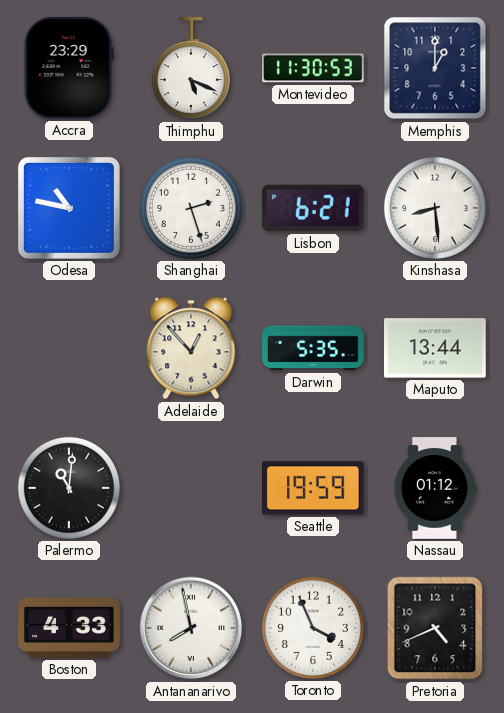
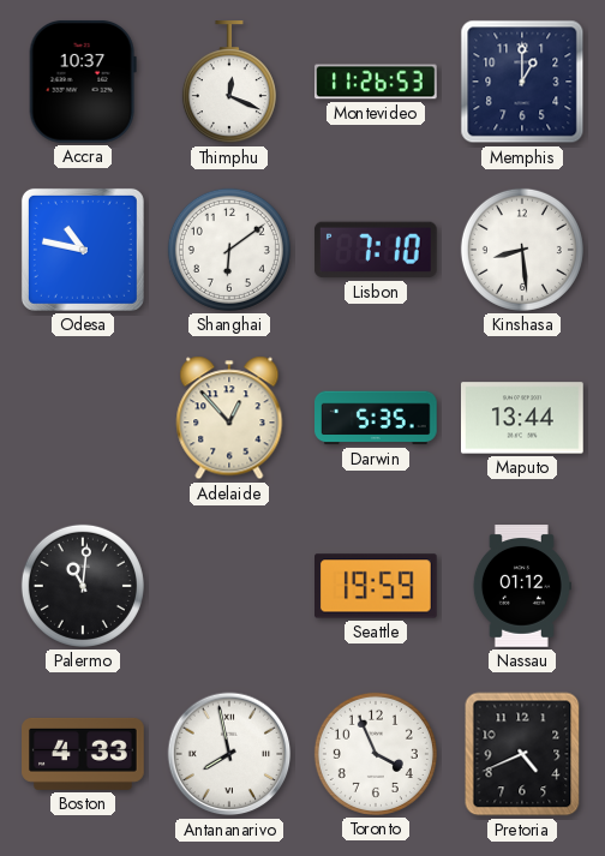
Accra: 23:29 -> 10:37
Thimphu: 5:19 -> 12:19
Montevideo: 11:30 -> 11:26
Shanghai: 2:27 -> 6:09
Lisbon: 6:21 -> 7:10
